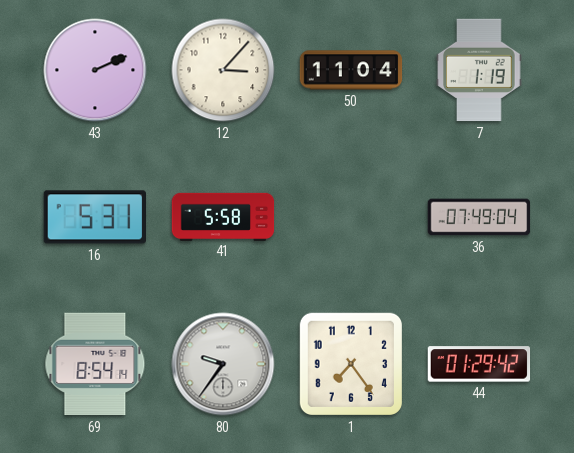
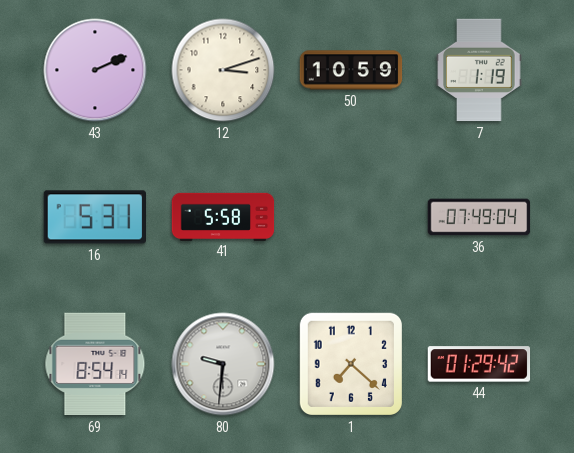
12: 3:07 -> 3:12
50: 11:04 -> 10:59
80: 9:36 -> 9:31
1: 7:24 -> 7:22
